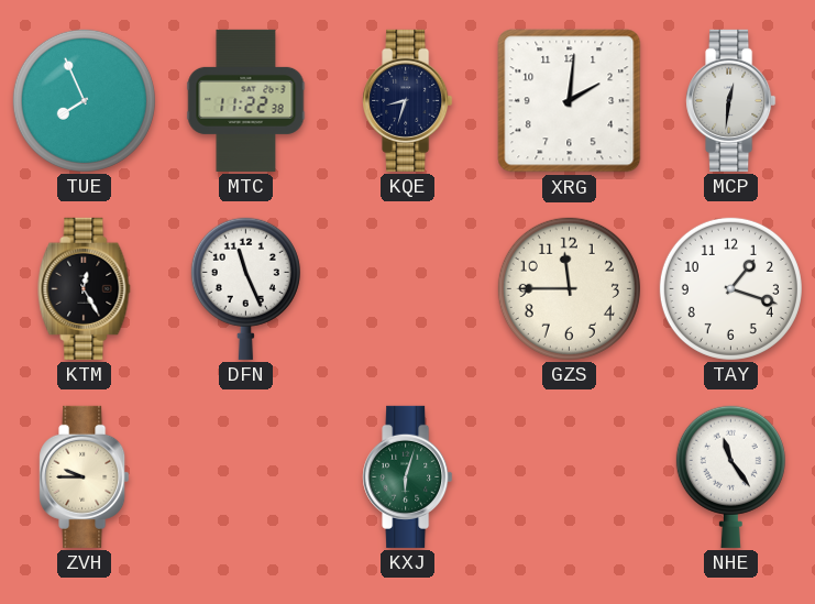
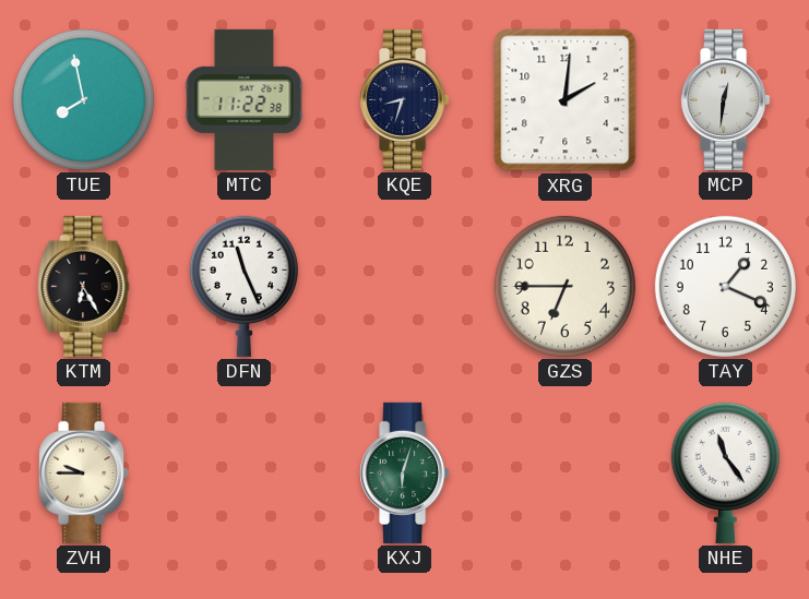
TUE: 7:56 -> 7:58
KTM: 12:25 -> 6:25
GZS: 11:45 -> 6:45
TAY: 1:18 -> 1:19
